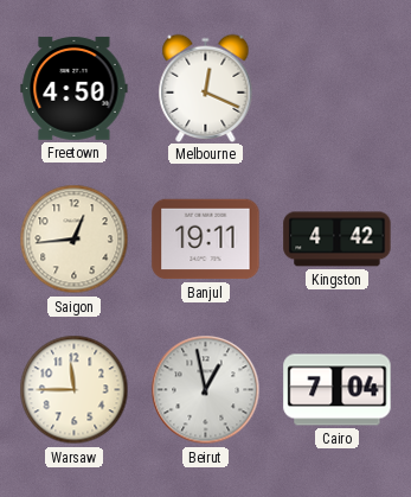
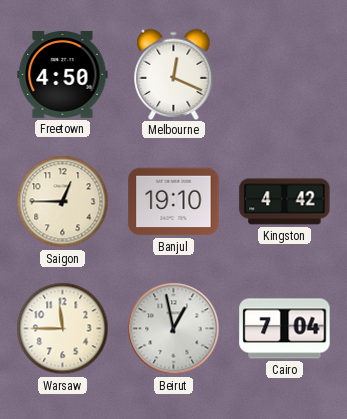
Saigon: 12:44 -> 12:45
Banjul: 19:11 -> 19:10
